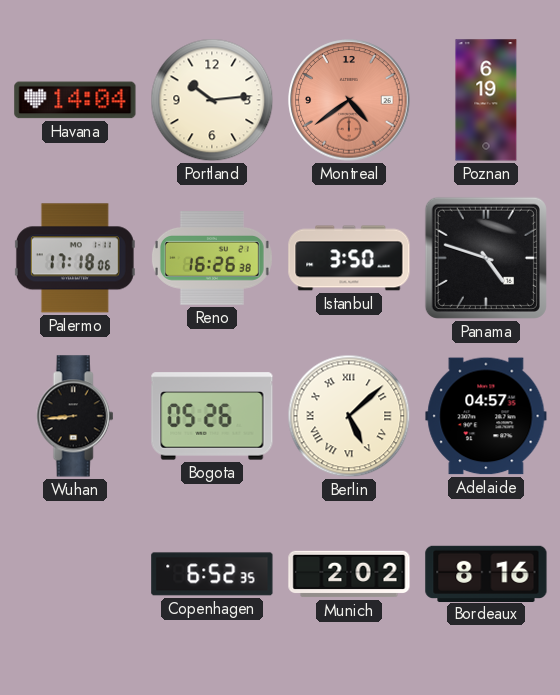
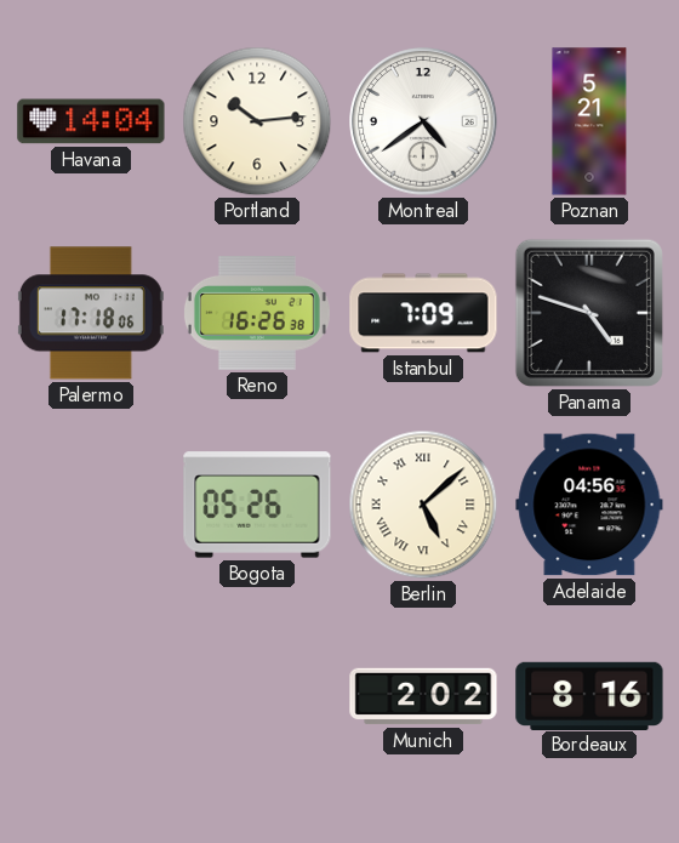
Montreal dial: salmon -> white
Poznan: 6:19 -> 5:21
Istanbul: 3:50 -> 7:09
Wuhan: 8:44 -> none
Adelaide: 04:57 -> 04:56
Copenhagen: 6:52 -> none
